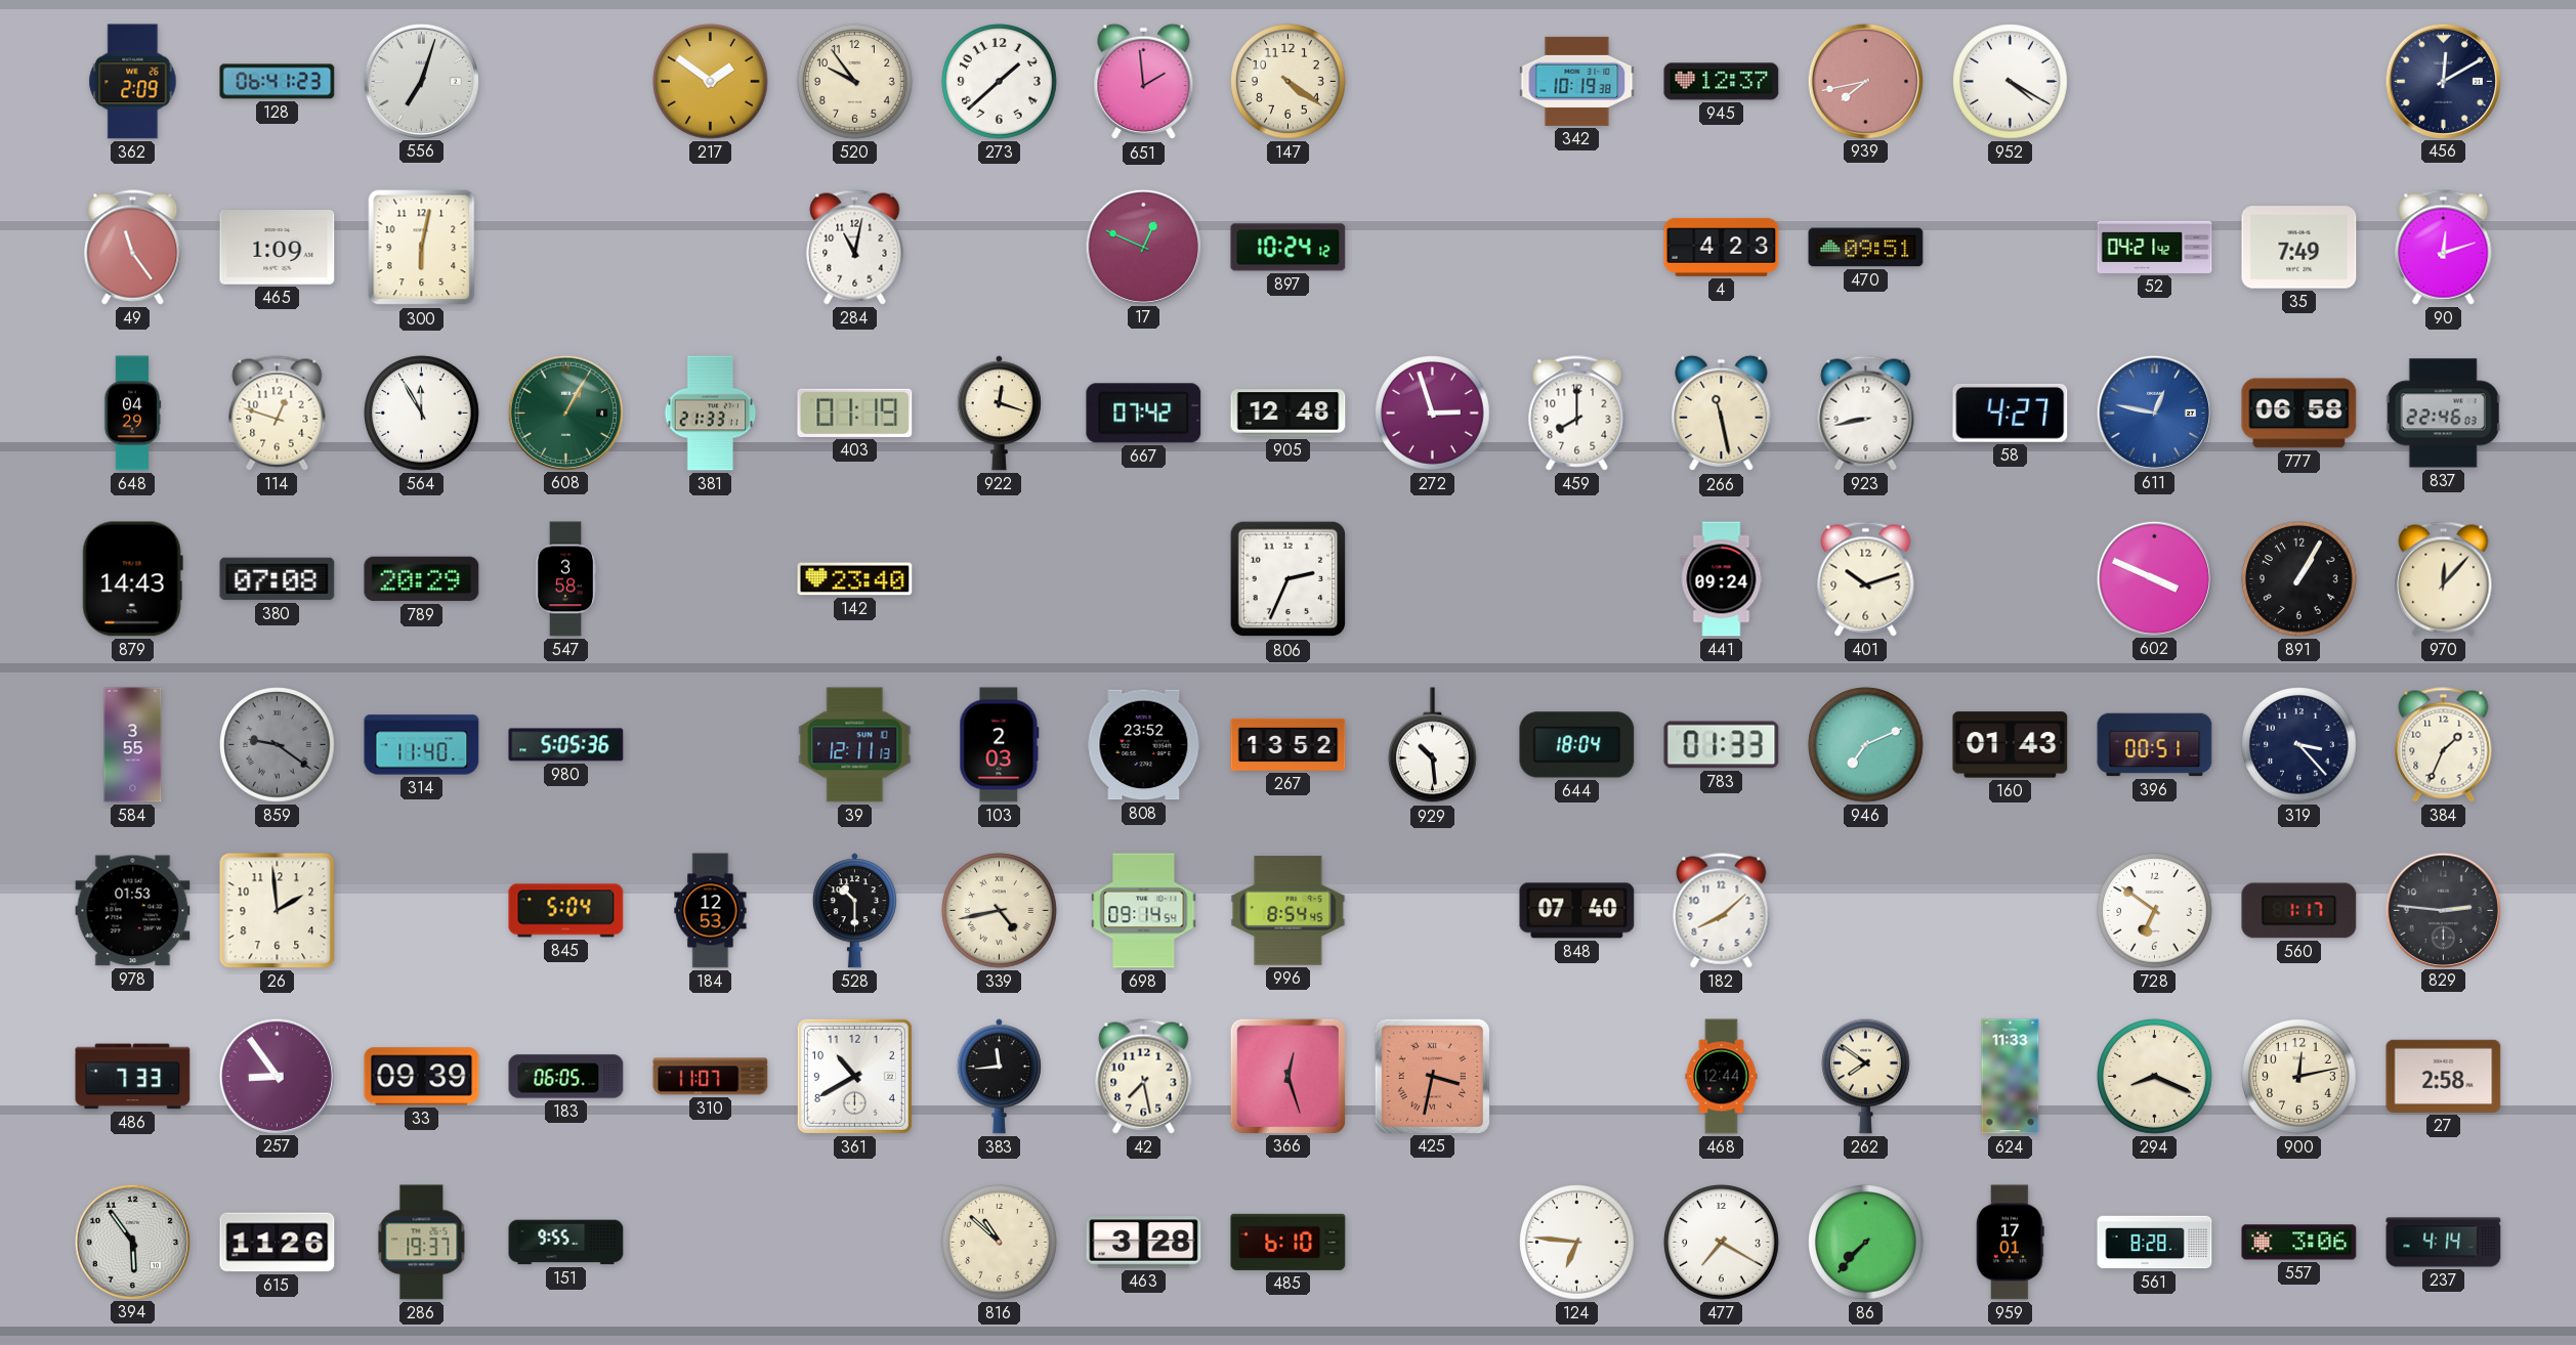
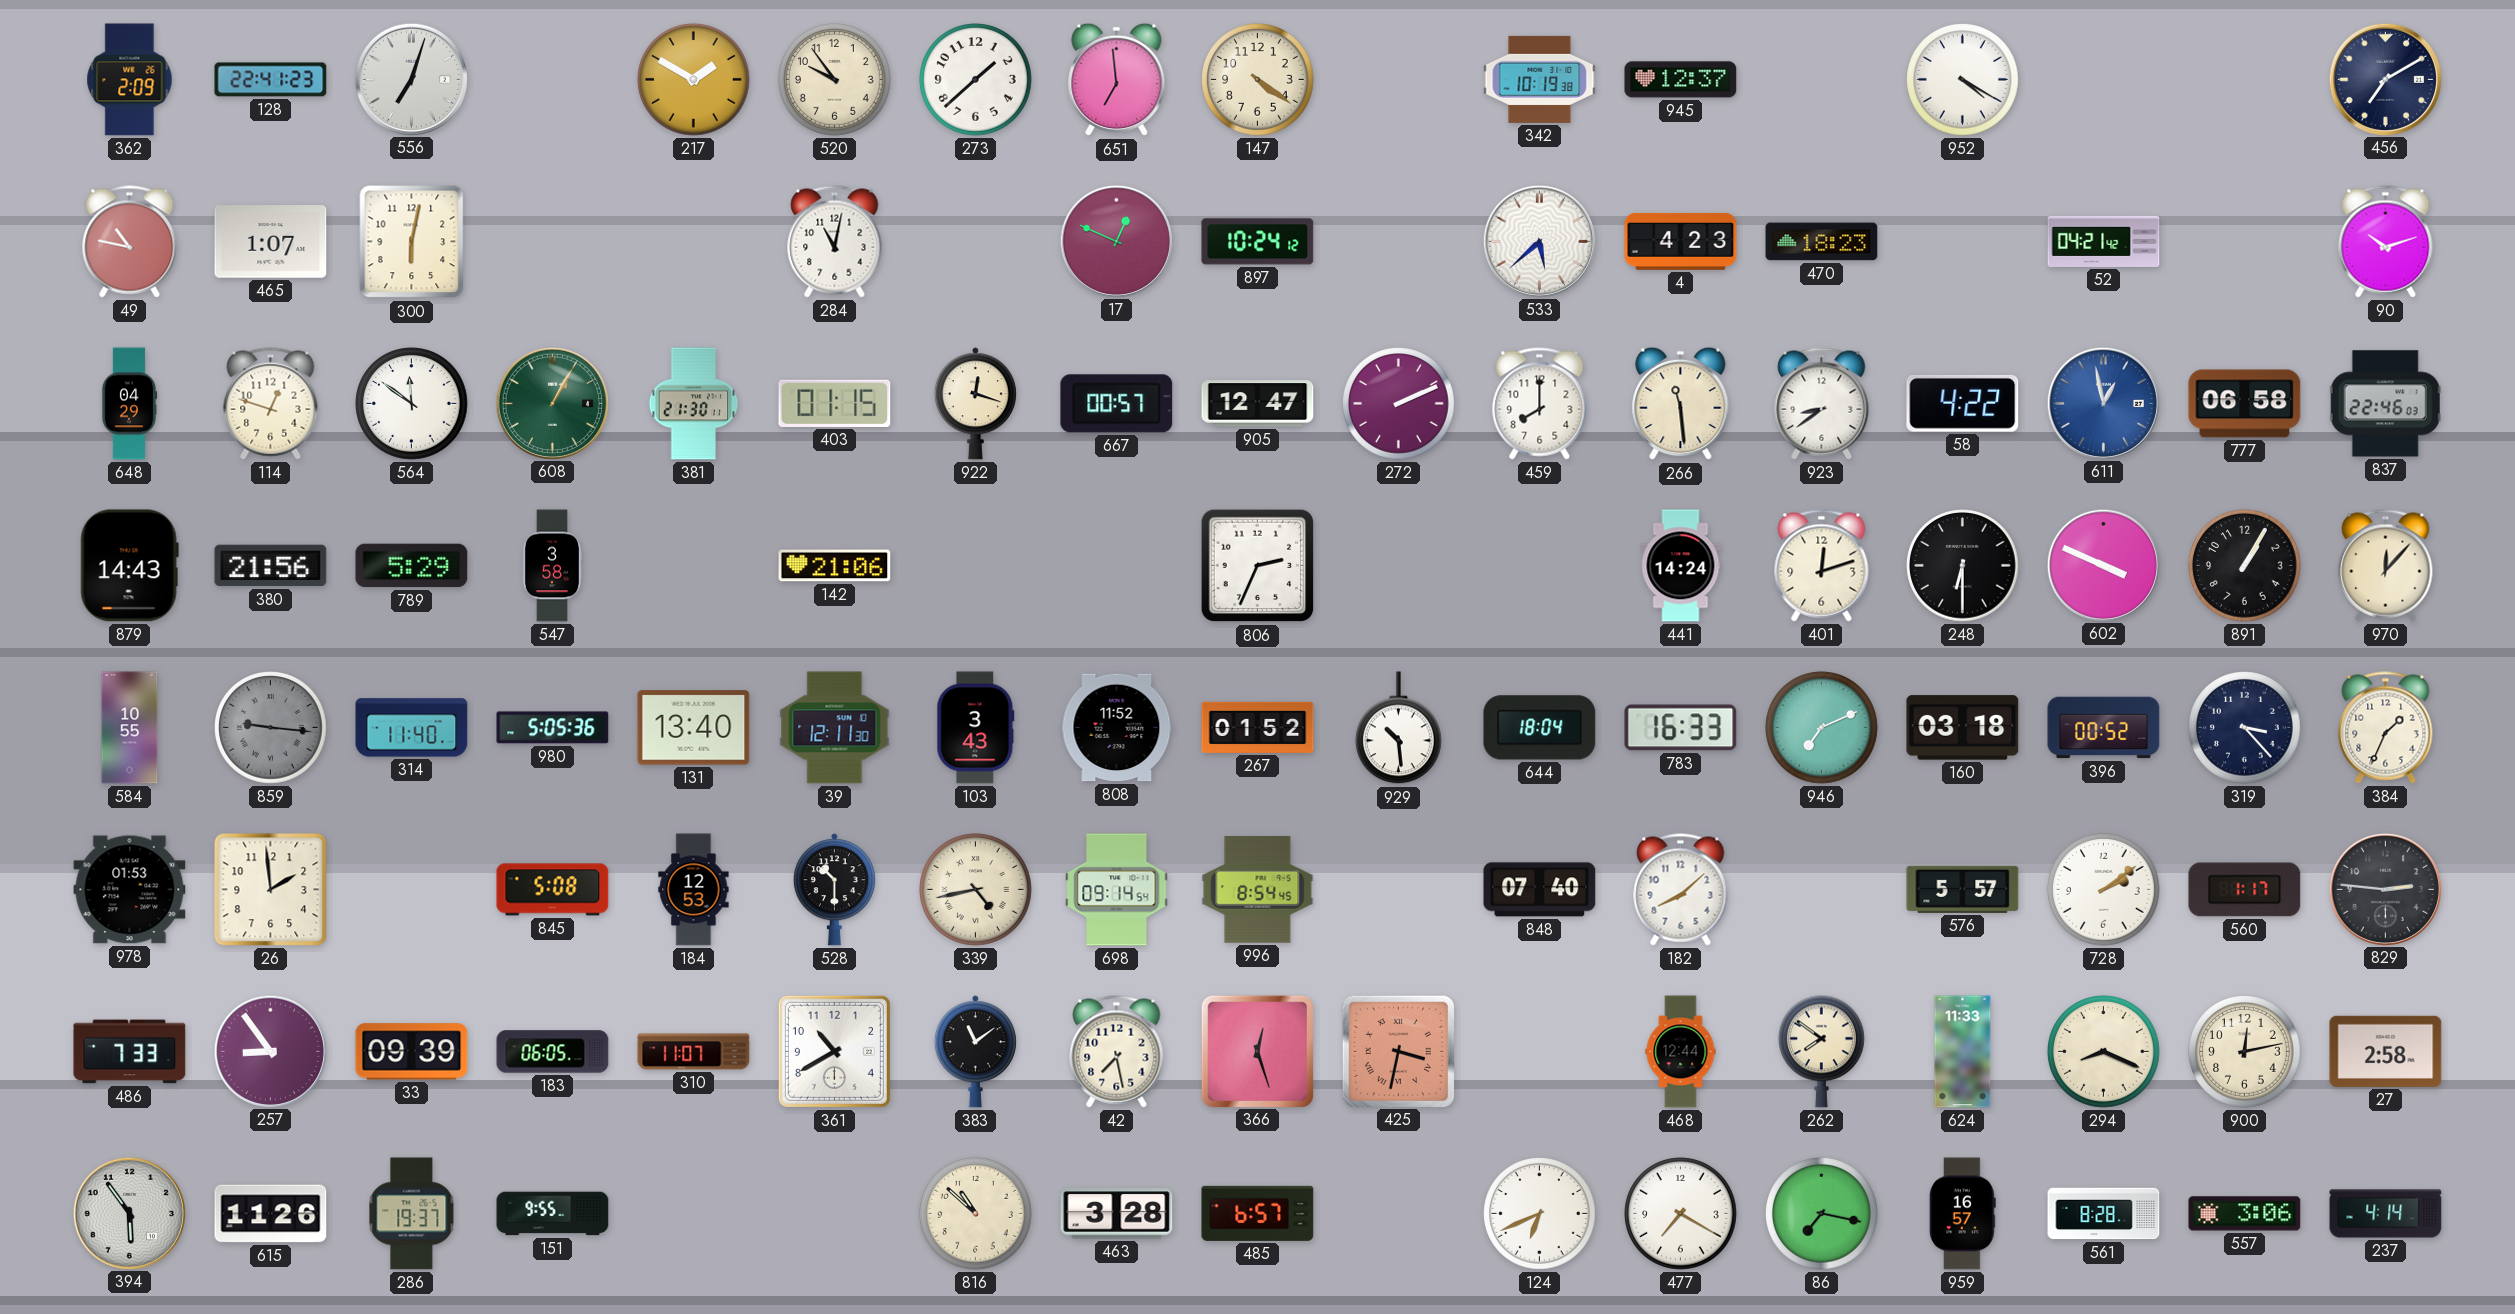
128: 06:41 -> 22:41
217: 1:51 -> 1:50
651: 1:59 -> 6:59
939: 7:43 -> none
456: 12:10 -> 7:10
49: 11:24 -> 10:47
465: 1:09 -> 1:07
533: none -> 5:38
470: 09:51 -> 18:23
35: 7:49 -> none
90: 12:12 -> 10:12
564: 11:55 -> 11:51
381: 21:33 -> 21:30
403: 01:19 -> 01:15
667: 07:42 -> 00:57
905: 12:48 -> 12:47
272: 2:57 -> 2:11
266: 11:28 -> 11:29
923: 8:43 -> 8:39
58: 4:27 -> 4:22
611: 12:47 -> 12:58
380: 07:08 -> 21:56
789: 20:29 -> 5:29
142: 23:40 -> 21:06
441: 09:24 -> 14:24
401: 10:12 -> 12:12
248: none -> 6:30
584: 3:55 -> 10:55
859: 9:21 -> 9:16
131: none -> 13:40
39: 12:11:13 -> 12:11:30
103: 2:03 -> 3:43
808: 23:52 -> 11:52
267: 13:52 -> 01:52
783: 01:33 -> 16:33
160: 01:43 -> 03:18
396: 00:51 -> 00:52
845: 5:04 -> 5:08
576: none -> 5:57
728: 6:51 -> 2:09
383: 11:44 -> 11:09
485: 6:10 -> 6:57
124: 6:46 -> 6:41
86: 7:37 -> 7:17
959: 17:01 -> 16:57
